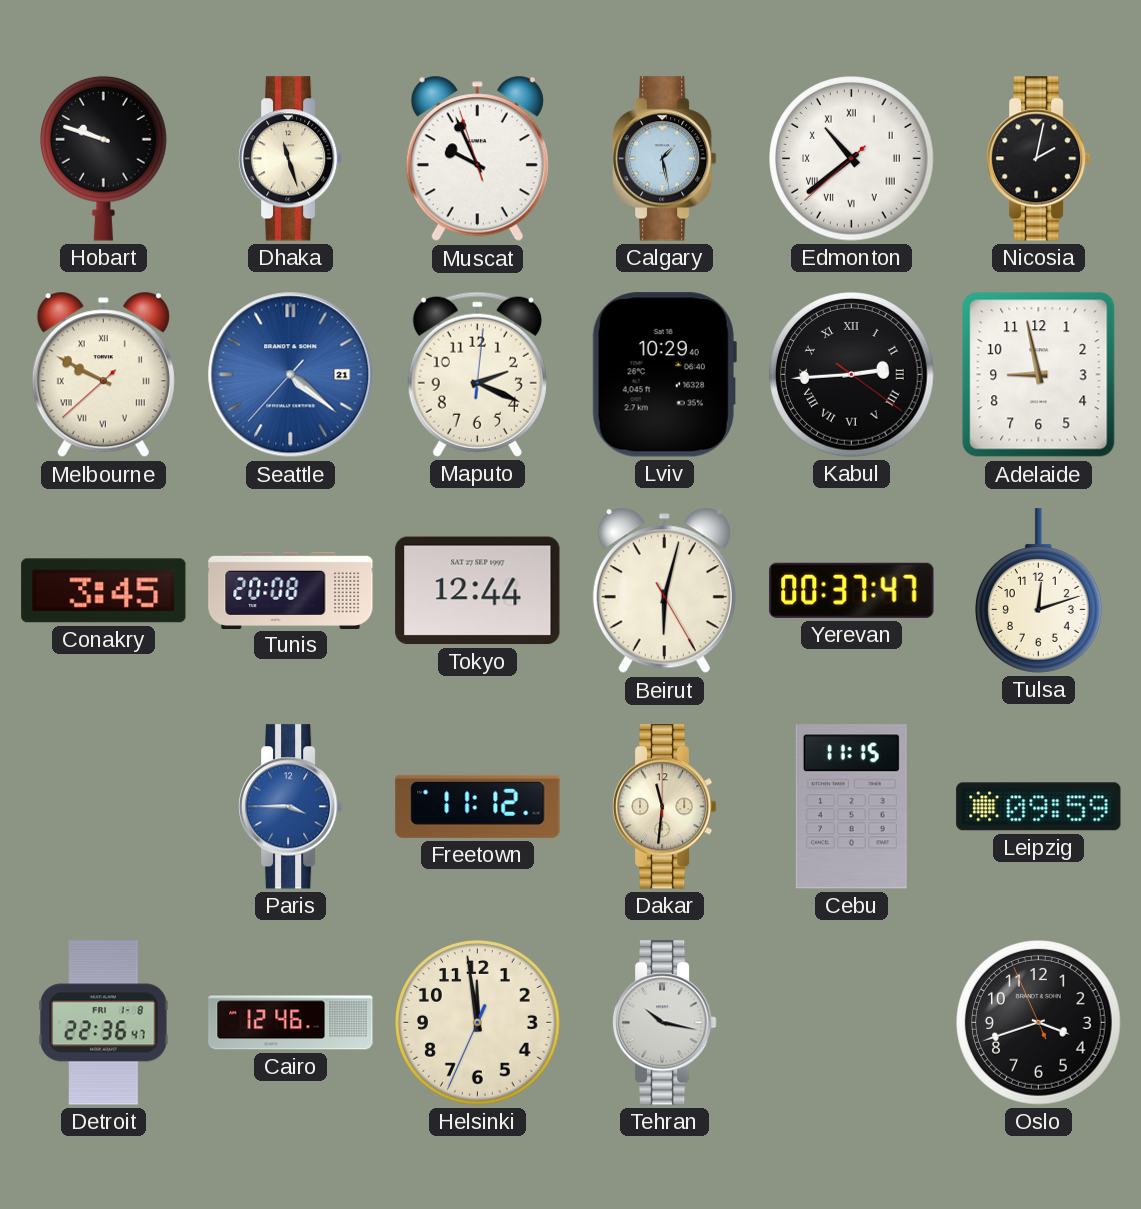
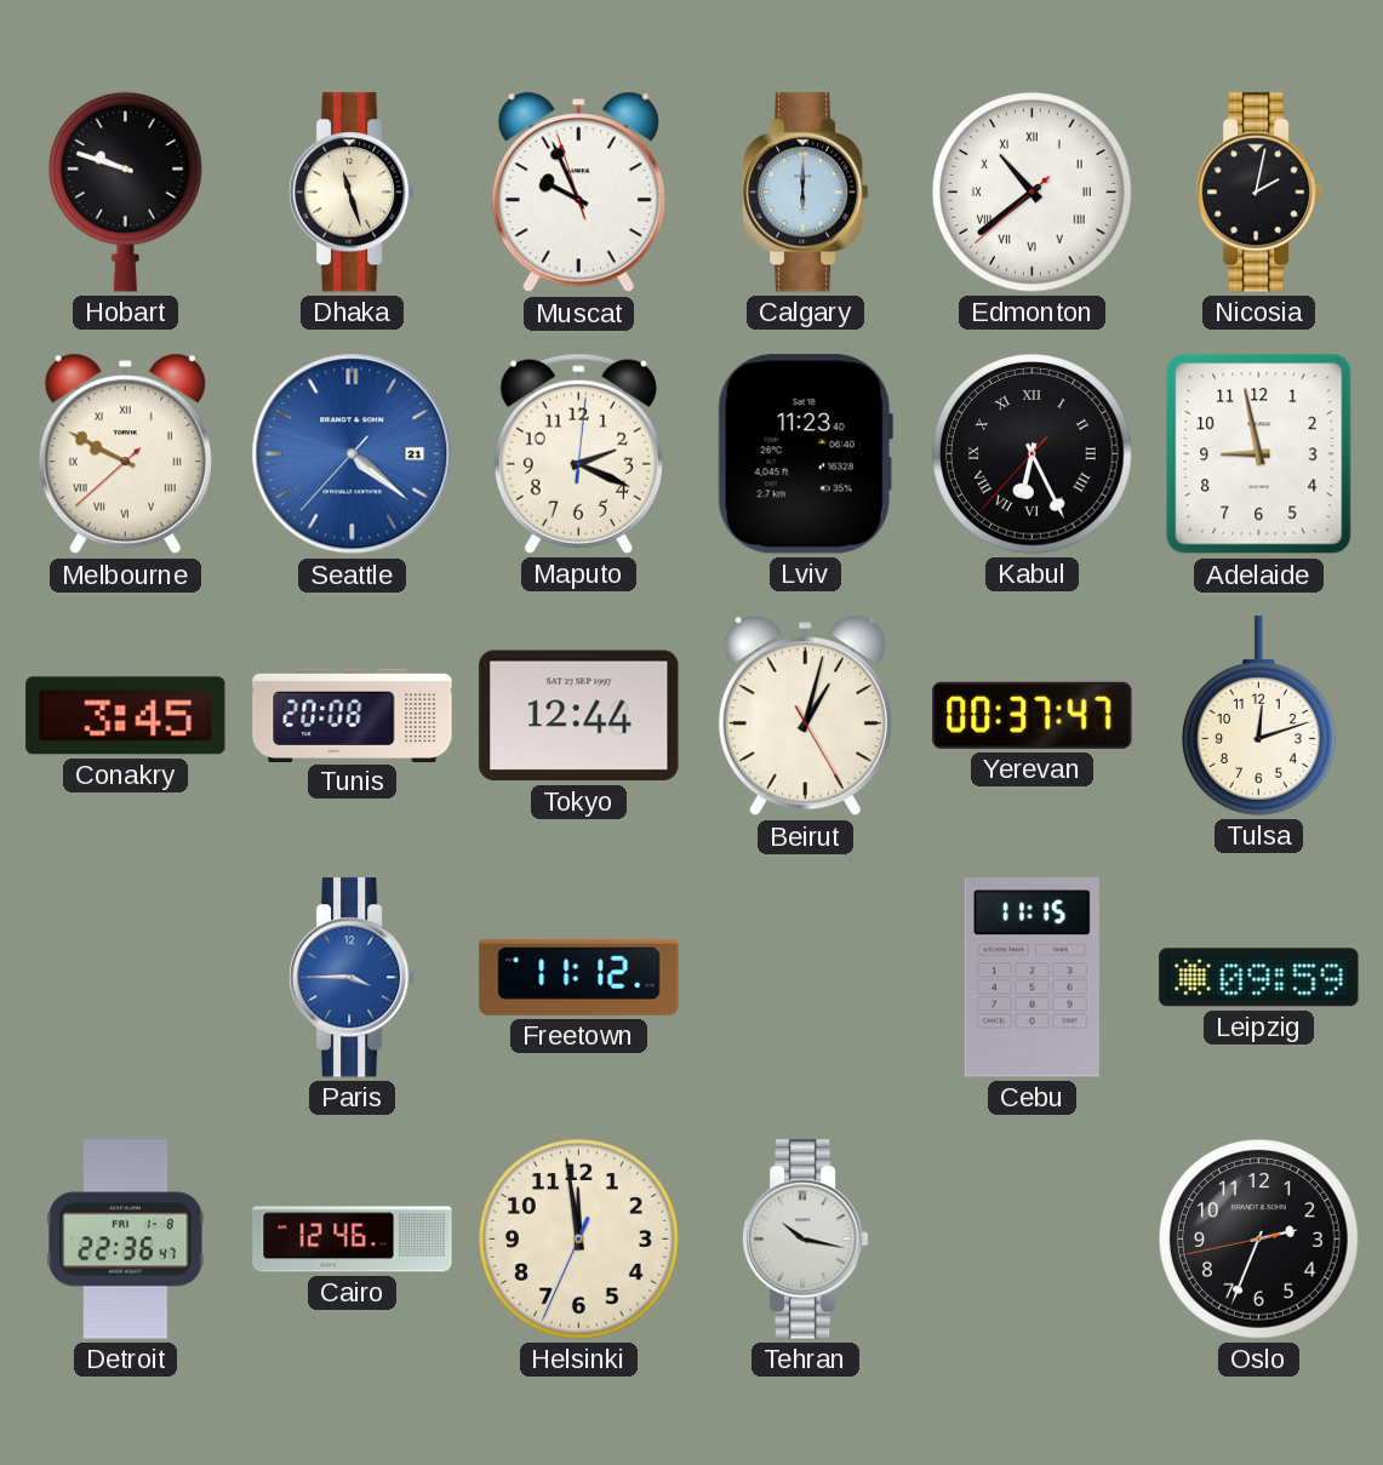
Calgary: 1:28 -> 6:00
Lviv: 10:29 -> 11:23
Kabul: 2:44 -> 6:25
Beirut: 6:02 -> 1:02
Dakar: 11:31 -> none
Oslo: 3:41 -> 2:33
